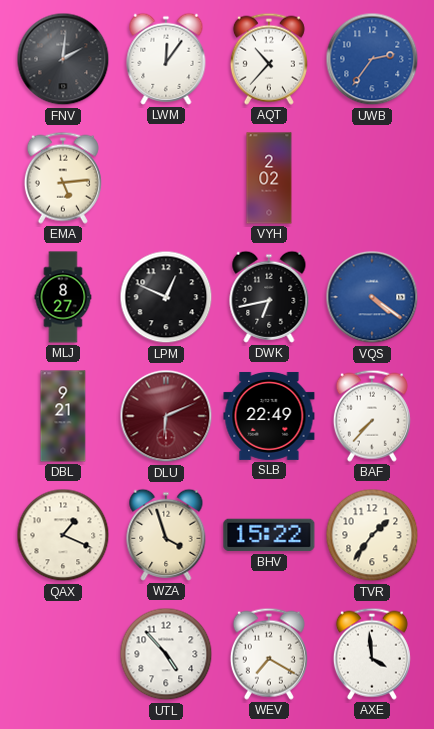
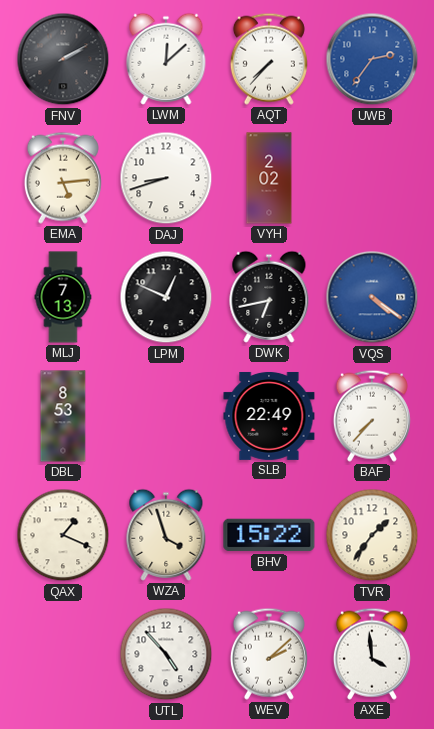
FNV: 2:01 -> 2:10
LWM: 12:06 -> 12:08
AQT: 10:37 -> 7:37
DAJ: none -> 8:42
MLJ: 8:27 -> 7:13
DBL: 9:21 -> 8:53
DLU: 6:11 -> none
WEV: 7:20 -> 2:08
